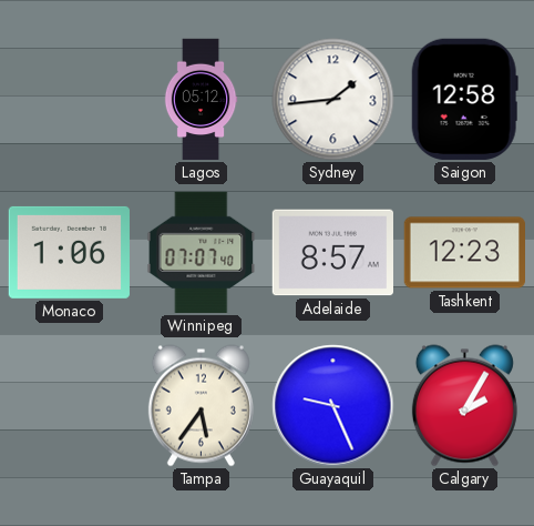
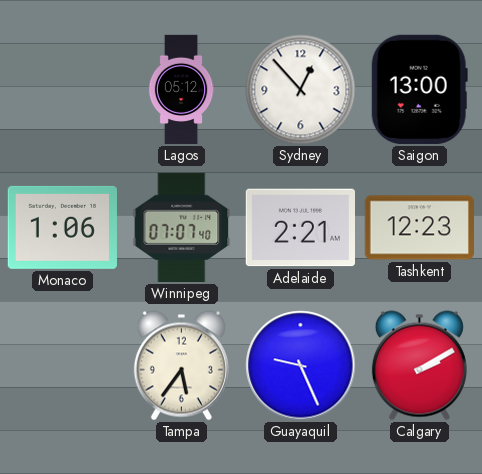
Sydney: 1:44 -> 12:53
Saigon: 12:58 -> 13:00
Adelaide: 8:57 -> 2:21
Calgary: 2:05 -> 2:10
